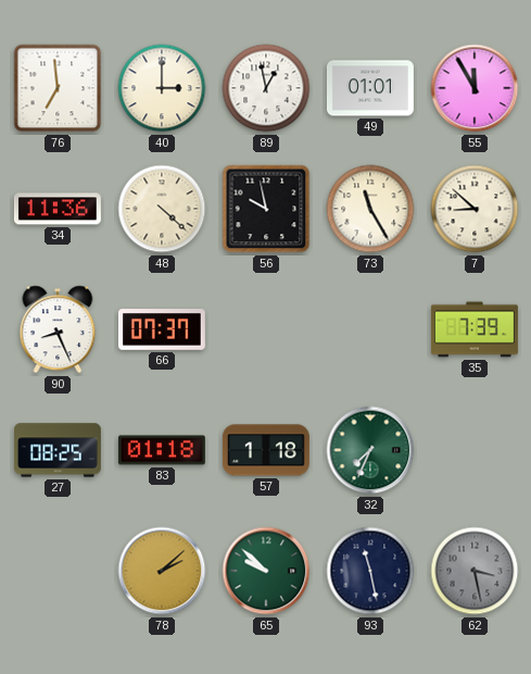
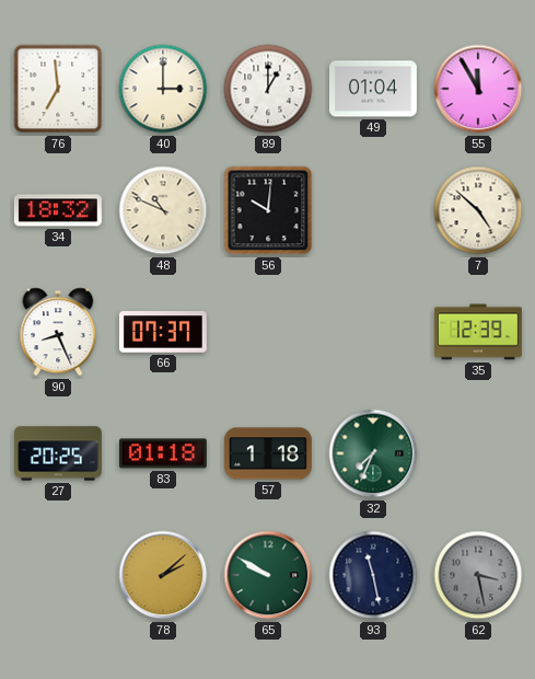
89: 12:58 -> 1:00
49: 01:01 -> 01:04
34: 11:36 -> 18:32
48: 4:22 -> 10:49
56: 9:58 -> 10:01
73: 11:25 -> none
7: 8:52 -> 4:52
35: 7:39 -> 12:39
27: 08:25 -> 20:25
65: 9:52 -> 9:50
